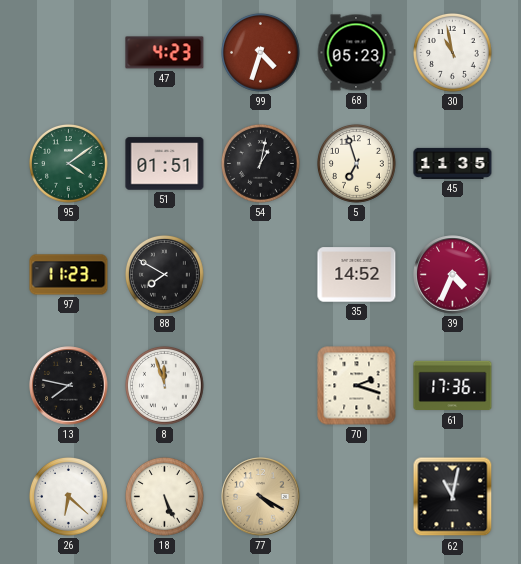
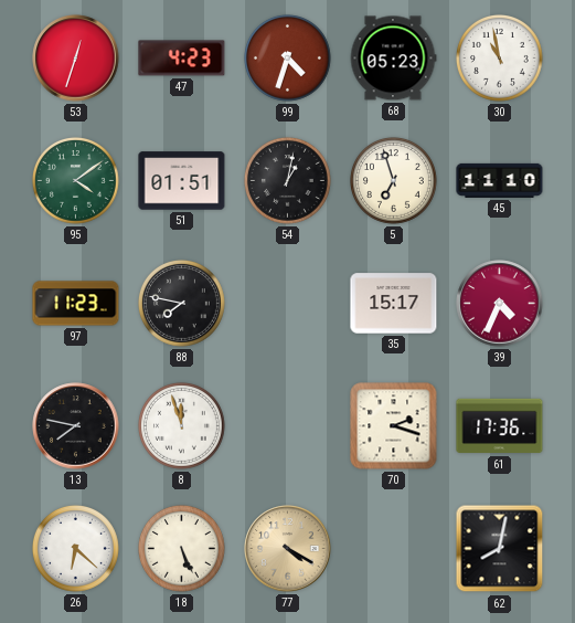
53: none -> 12:33
45: 11:35 -> 11:10
88: 7:50 -> 7:47
35: 14:52 -> 15:17
62: 11:02 -> 8:02
